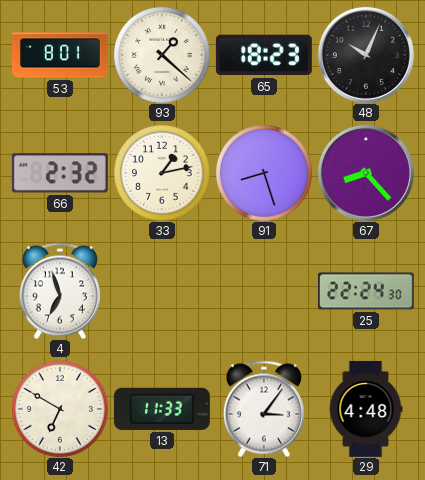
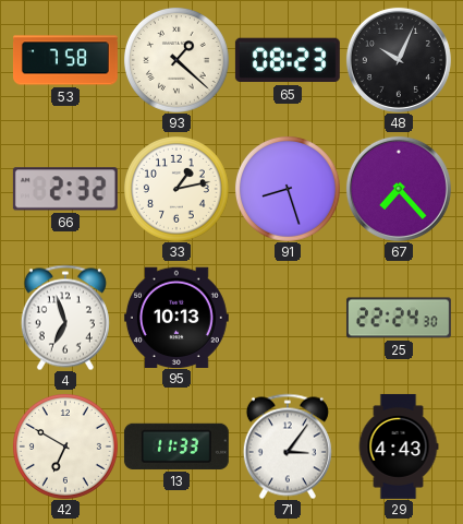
53: 8:01 -> 7:58
65: 18:23 -> 08:23
67: 8:23 -> 7:23
95: none -> 10:13
29: 4:48 -> 4:43
